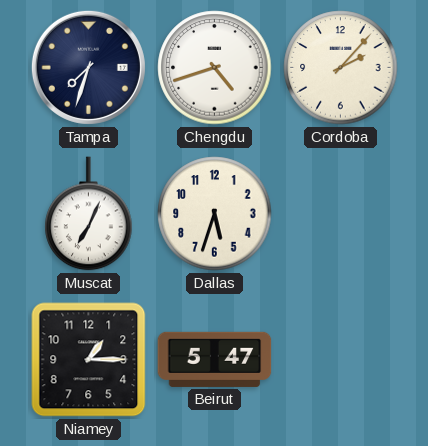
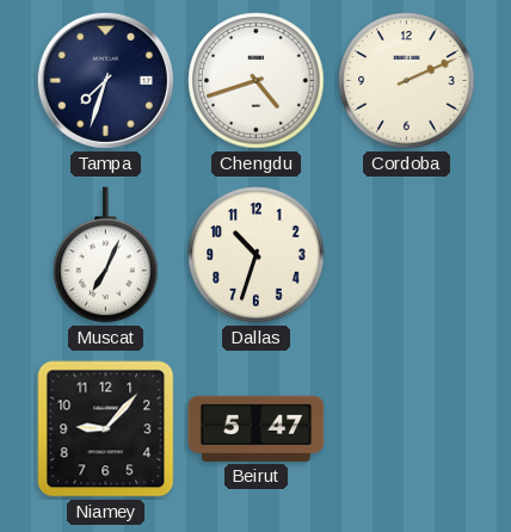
Cordoba: 2:07 -> 2:11
Dallas: 5:33 -> 10:33
Niamey: 1:15 -> 9:07
